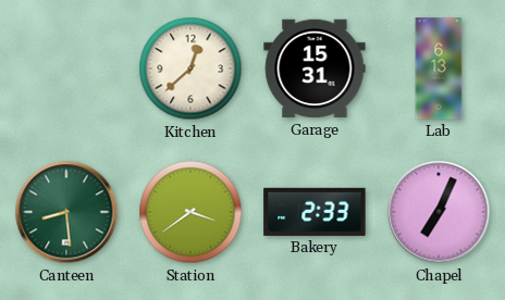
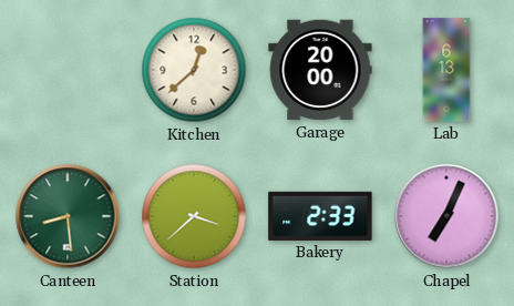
Garage: 15:31 -> 20:00
Station: 3:39 -> 3:38
